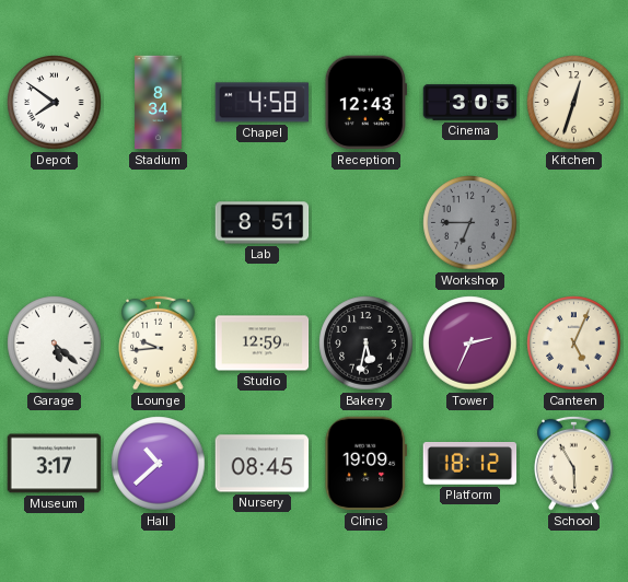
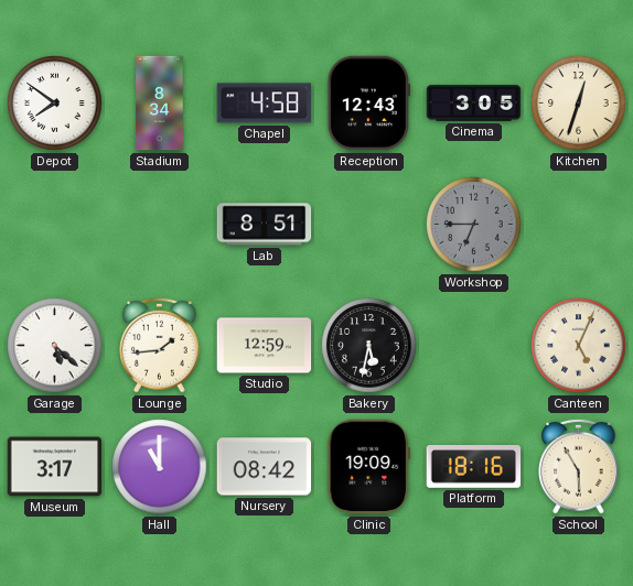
Lounge: 9:44 -> 1:44
Tower: 2:34 -> none
Hall: 10:38 -> 11:00
Nursery: 08:45 -> 08:42
Platform: 18:12 -> 18:16
